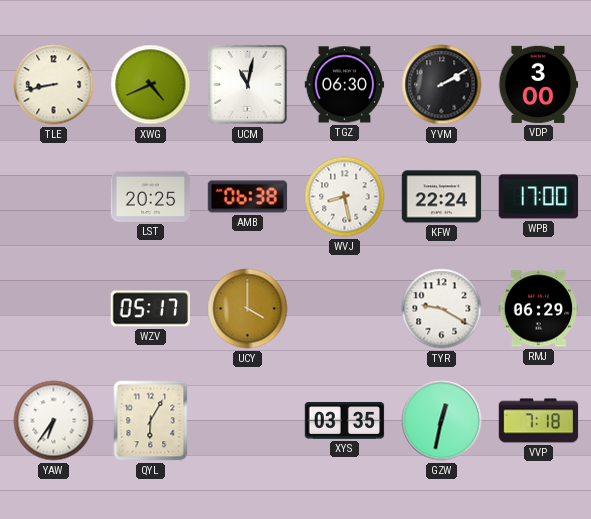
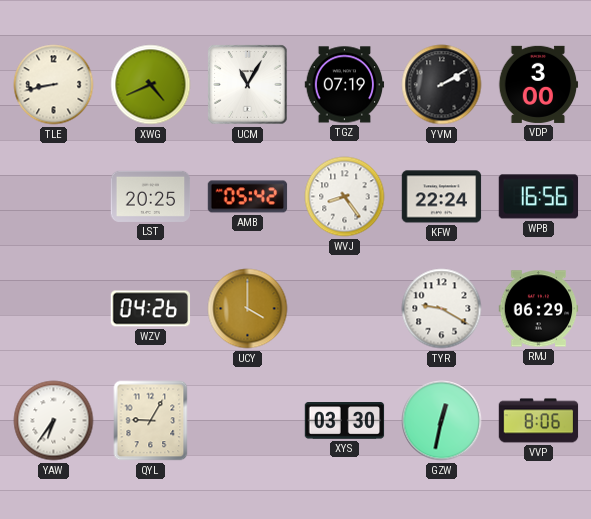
UCM: 11:02 -> 11:05
TGZ: 06:30 -> 07:19
AMB: 06:38 -> 05:42
WVJ: 8:28 -> 8:24
WPB: 17:00 -> 16:56
WZV: 05:17 -> 04:26
QYL: 6:05 -> 9:05
XYS: 03:35 -> 03:30
VVP: 7:18 -> 8:06
